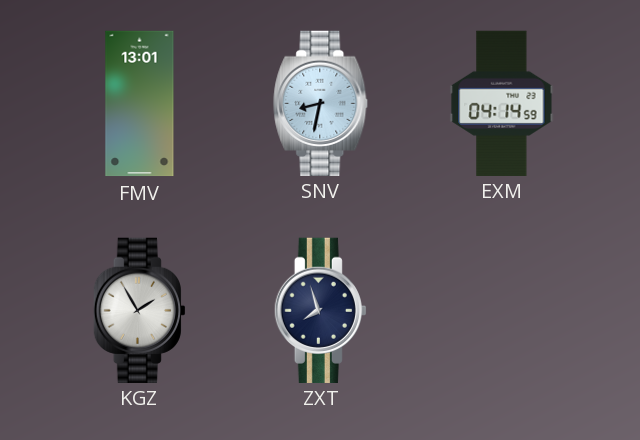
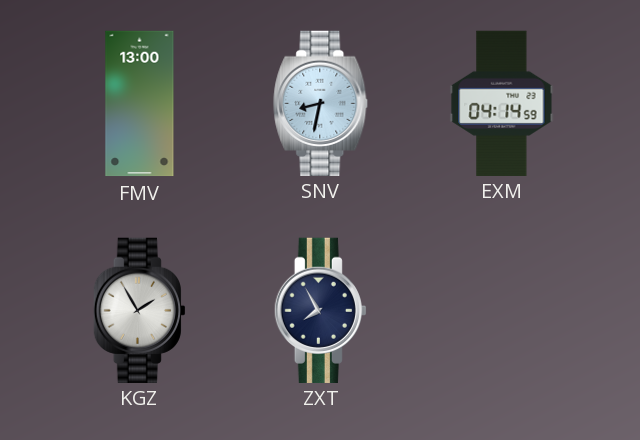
FMV: 13:01 -> 13:00
ZXT: 7:57 -> 7:55
